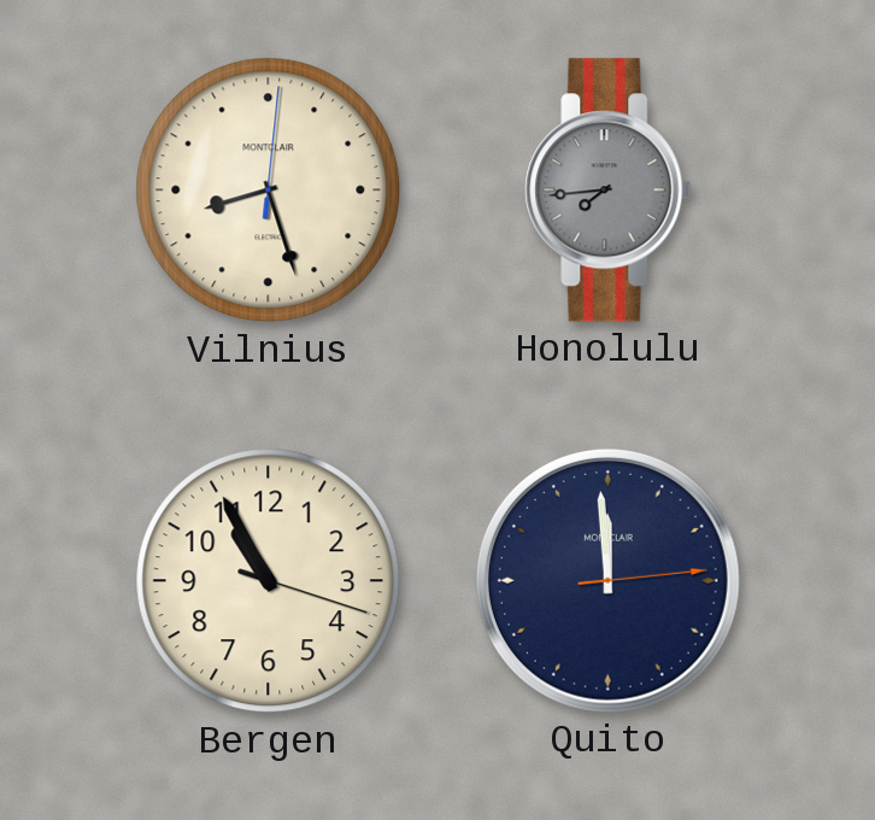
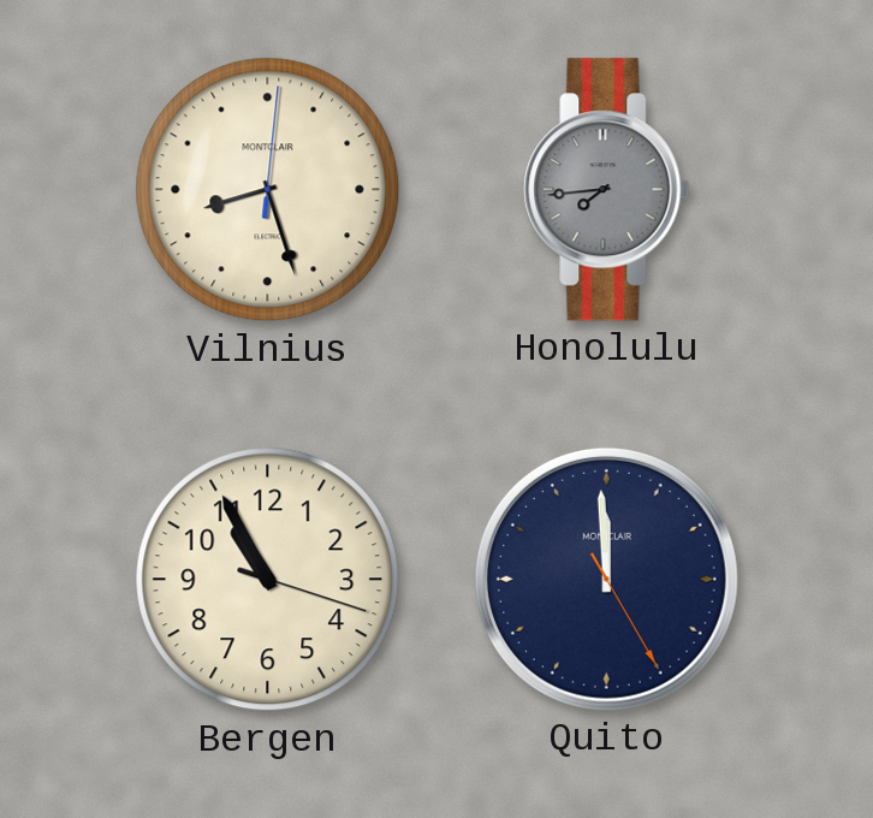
Quito: 11:59:14 -> 11:59:25
